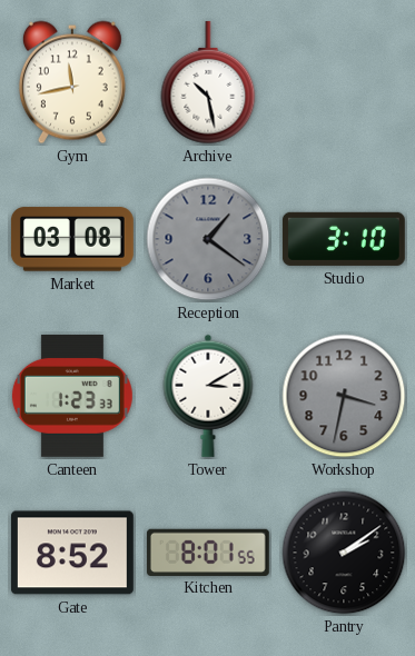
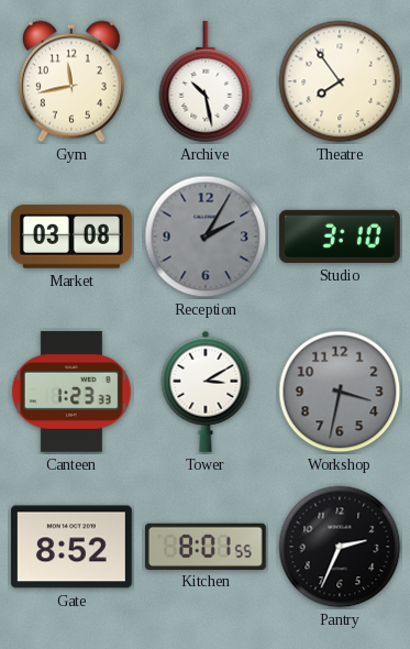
Theatre: none -> 7:54
Reception: 1:21 -> 2:05
Pantry: 2:09 -> 2:34
